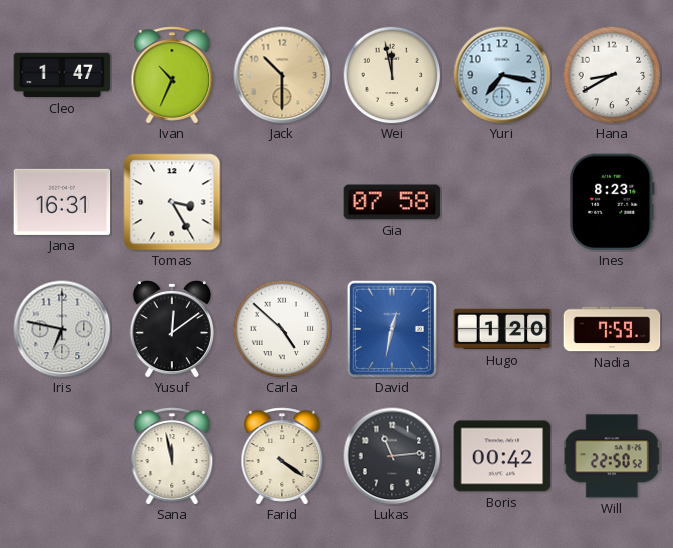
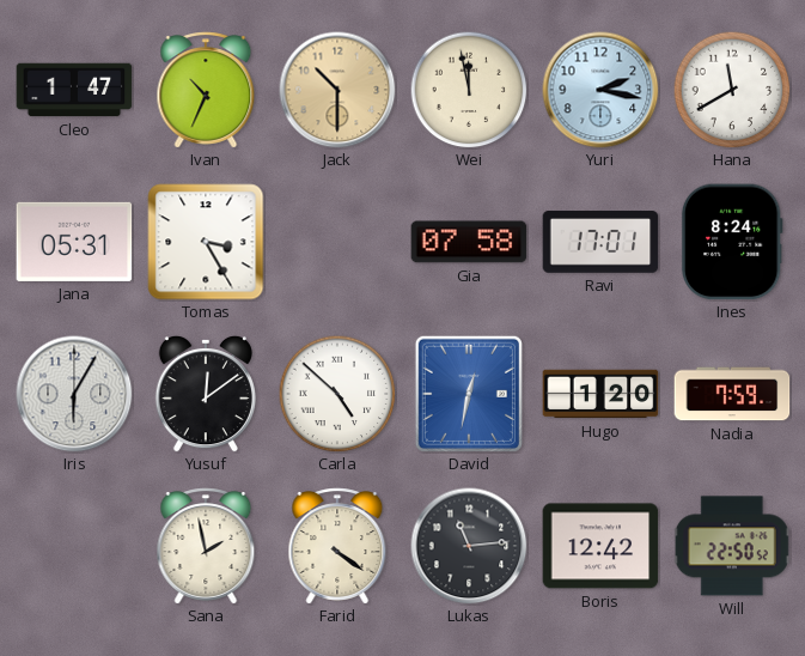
Yuri: 7:17 -> 2:17
Hana: 8:40 -> 11:40
Jana: 16:31 -> 05:31
Ravi: none -> 17:01
Ines: 8:23 -> 8:24
Iris: 6:47 -> 6:05
Sana: 11:58 -> 1:58
Boris: 00:42 -> 12:42
